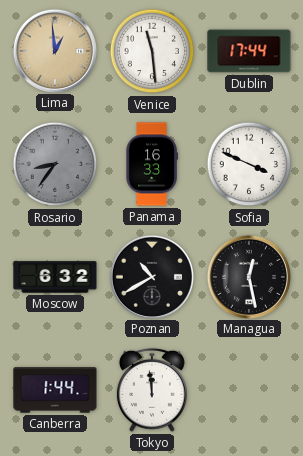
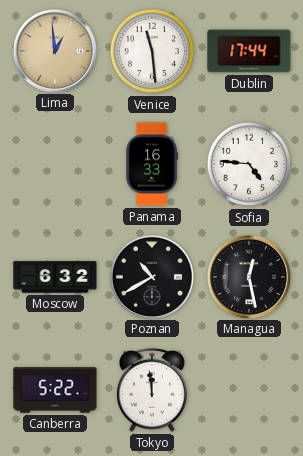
Rosario: 8:36 -> none
Sofia: 3:49 -> 4:46
Canberra: 1:44 -> 5:22
